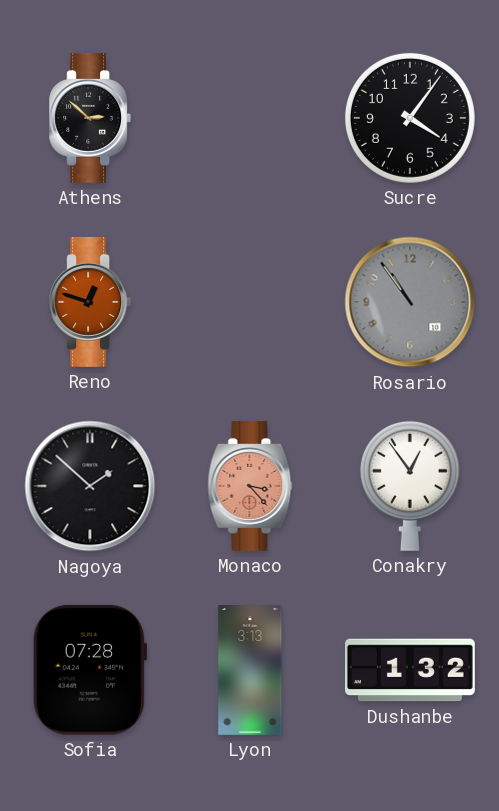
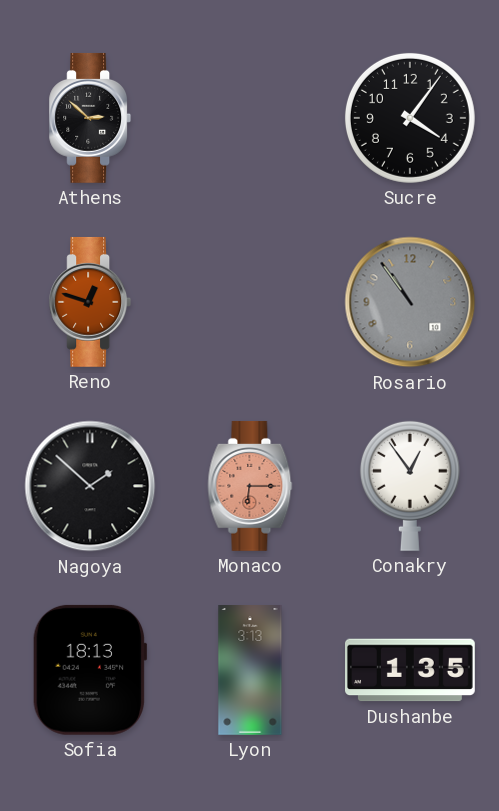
Monaco: 3:23 -> 6:15
Sofia: 07:28 -> 18:13
Dushanbe: 1:32 -> 1:35
